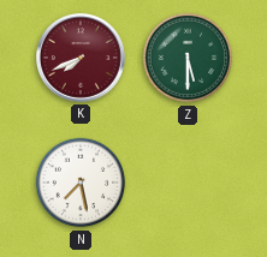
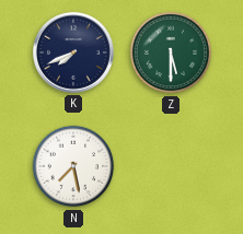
K dial: burgundy -> navy
